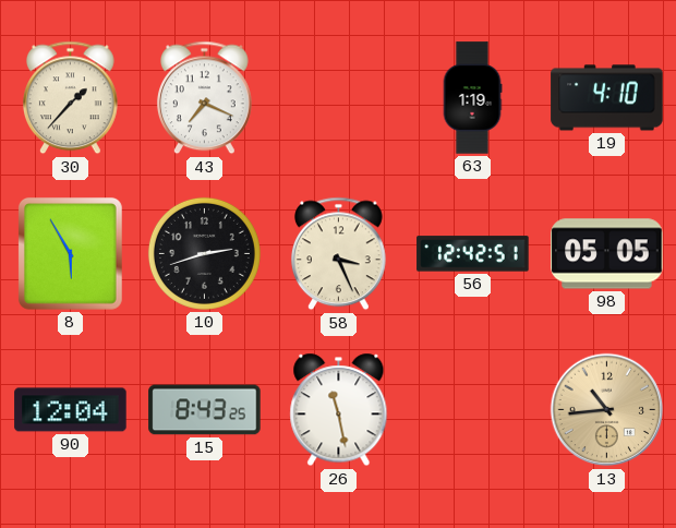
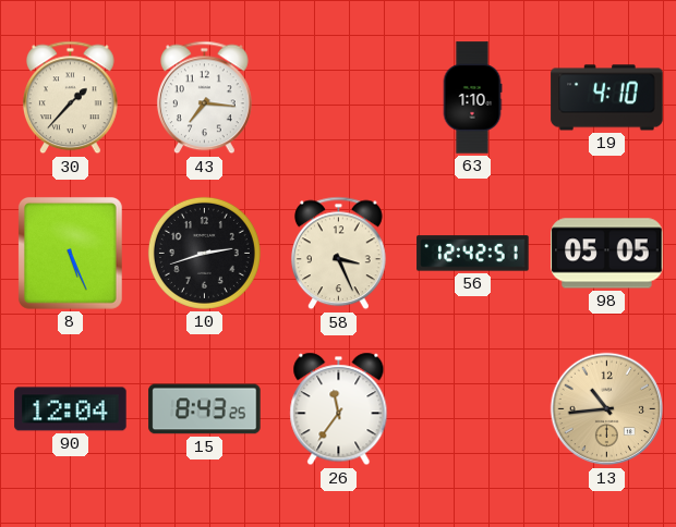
43: 7:19 -> 7:16
63: 1:19 -> 1:10
8: 5:55 -> 5:26
26: 11:28 -> 11:36
